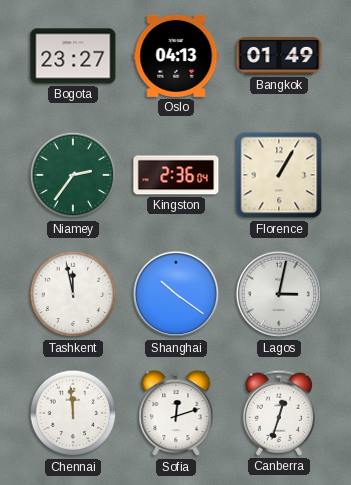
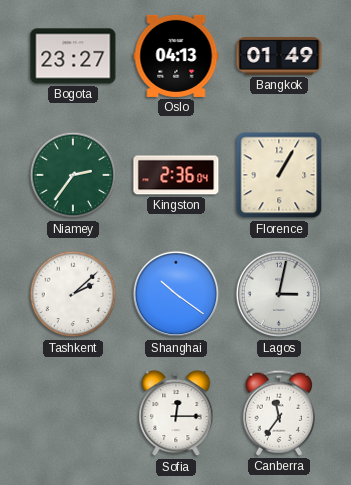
Tashkent: 11:58 -> 2:08
Chennai: 11:59 -> none
Sofia: 12:12 -> 12:15
Canberra: 12:33 -> 11:36
